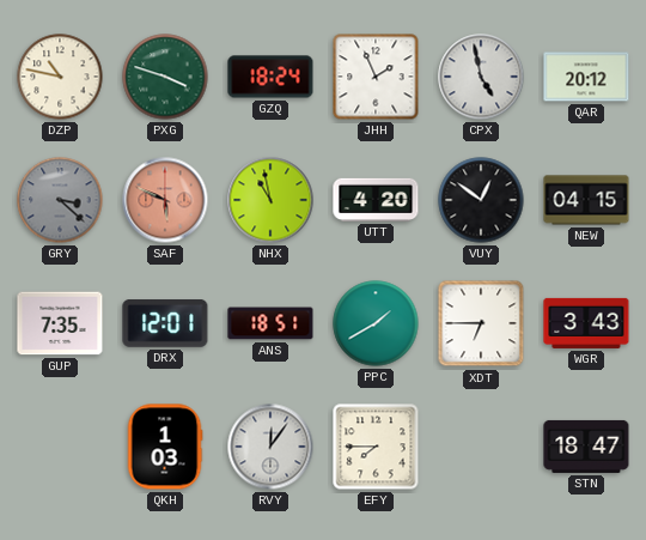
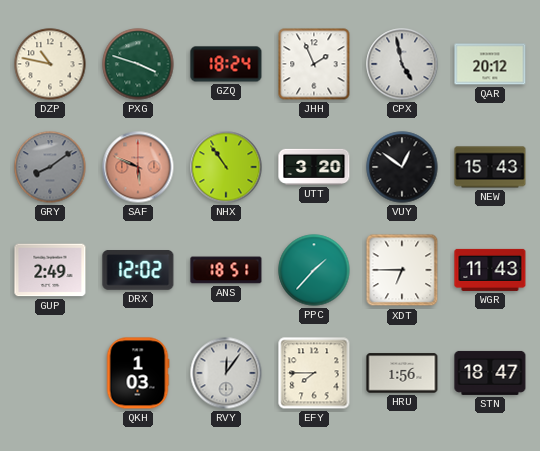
GRY: 3:22 -> 8:09
NHX: 10:58 -> 10:54
UTT: 4:20 -> 3:20
NEW: 04:15 -> 15:43
GUP: 7:35 -> 2:49
DRX: 12:01 -> 12:02
PPC: 1:40 -> 1:37
WGR: 3:43 -> 11:43
HRU: none -> 1:56
